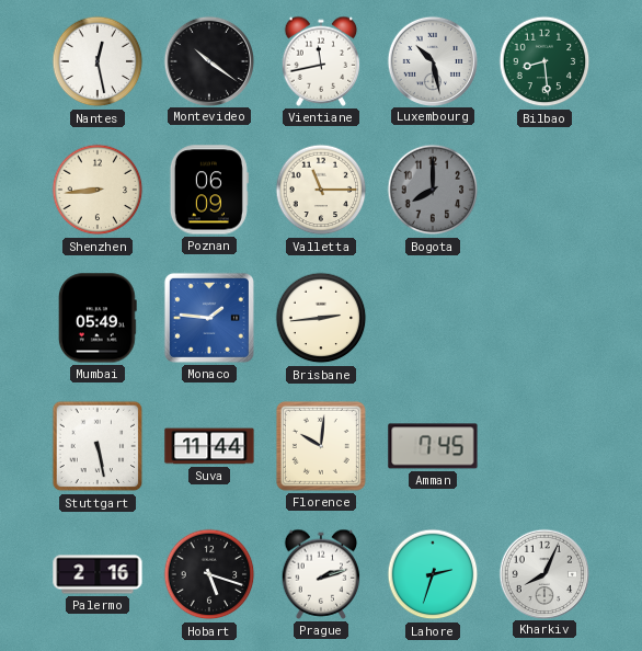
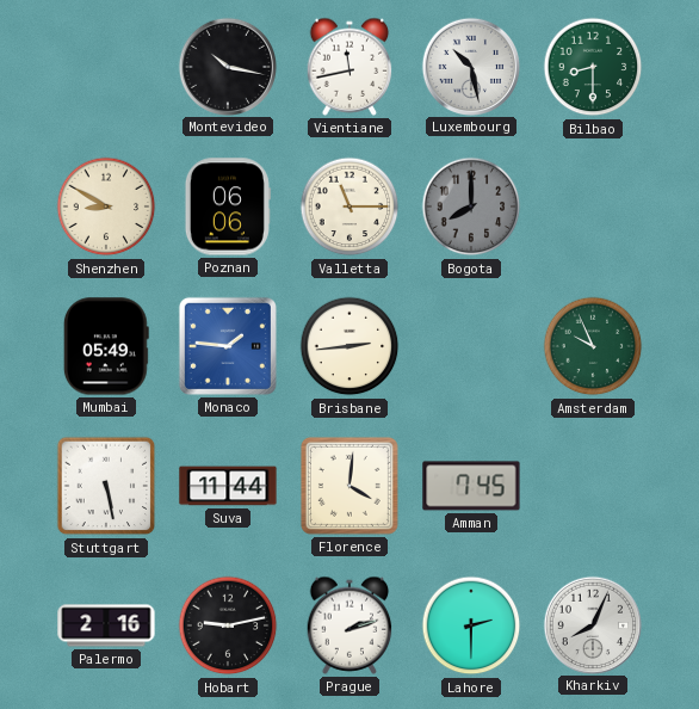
Nantes: 12:28 -> none
Montevideo: 10:21 -> 10:17
Bilbao: 8:29 -> 8:30
Shenzhen: 8:44 -> 8:50
Poznan: 06:09 -> 06:06
Amsterdam: none -> 9:56
Florence: 10:01 -> 4:01
Hobart: 5:18 -> 9:13
Lahore: 2:33 -> 2:30
